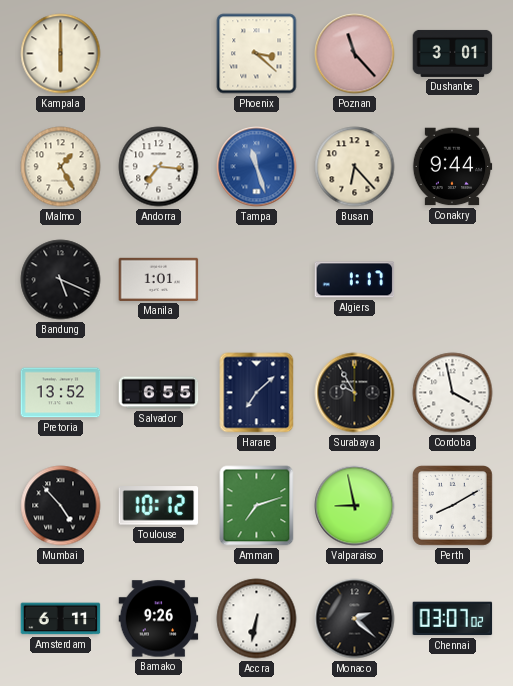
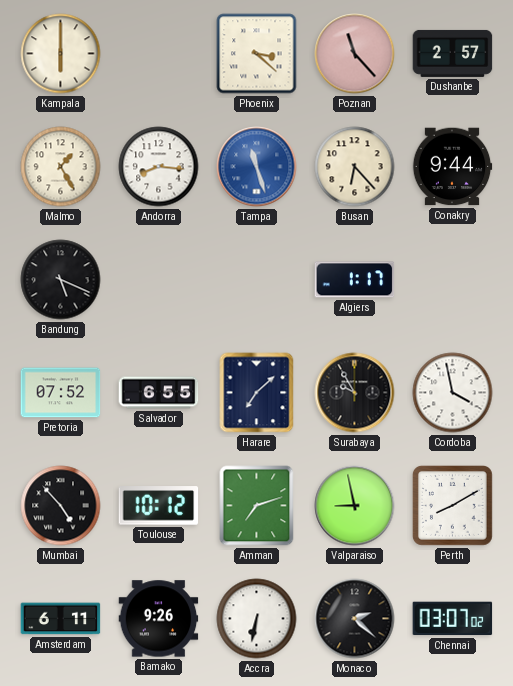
Dushanbe: 3:01 -> 2:57
Andorra: 7:16 -> 8:16
Manila: 1:01 -> none
Pretoria: 13:52 -> 07:52
